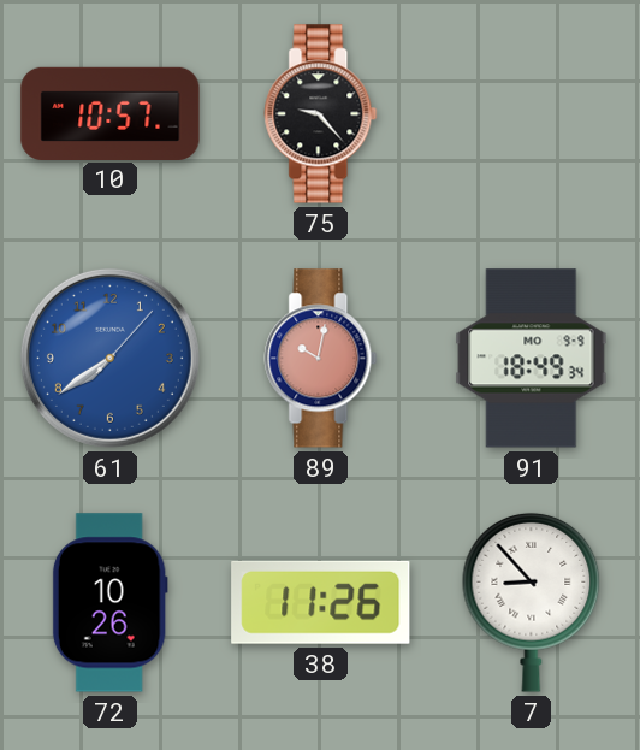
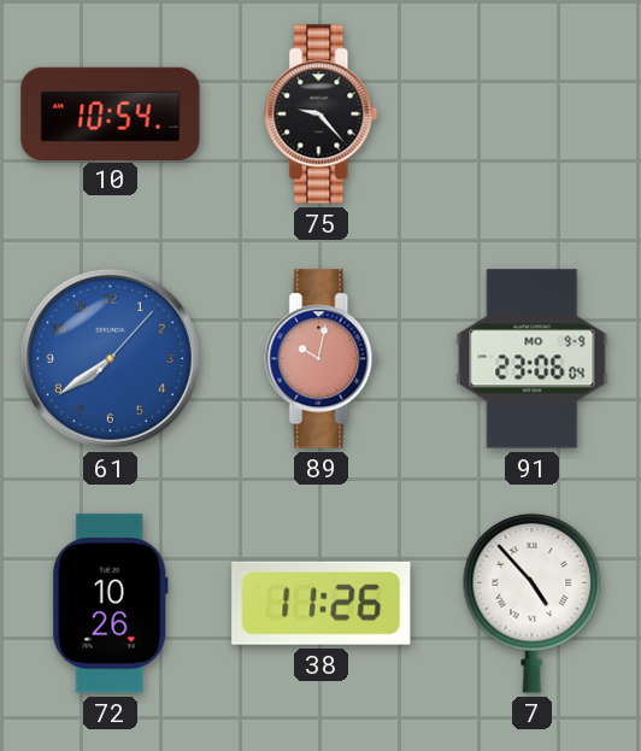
10: 10:57 -> 10:54
91: 18:49 -> 23:06
7: 8:53 -> 4:53
